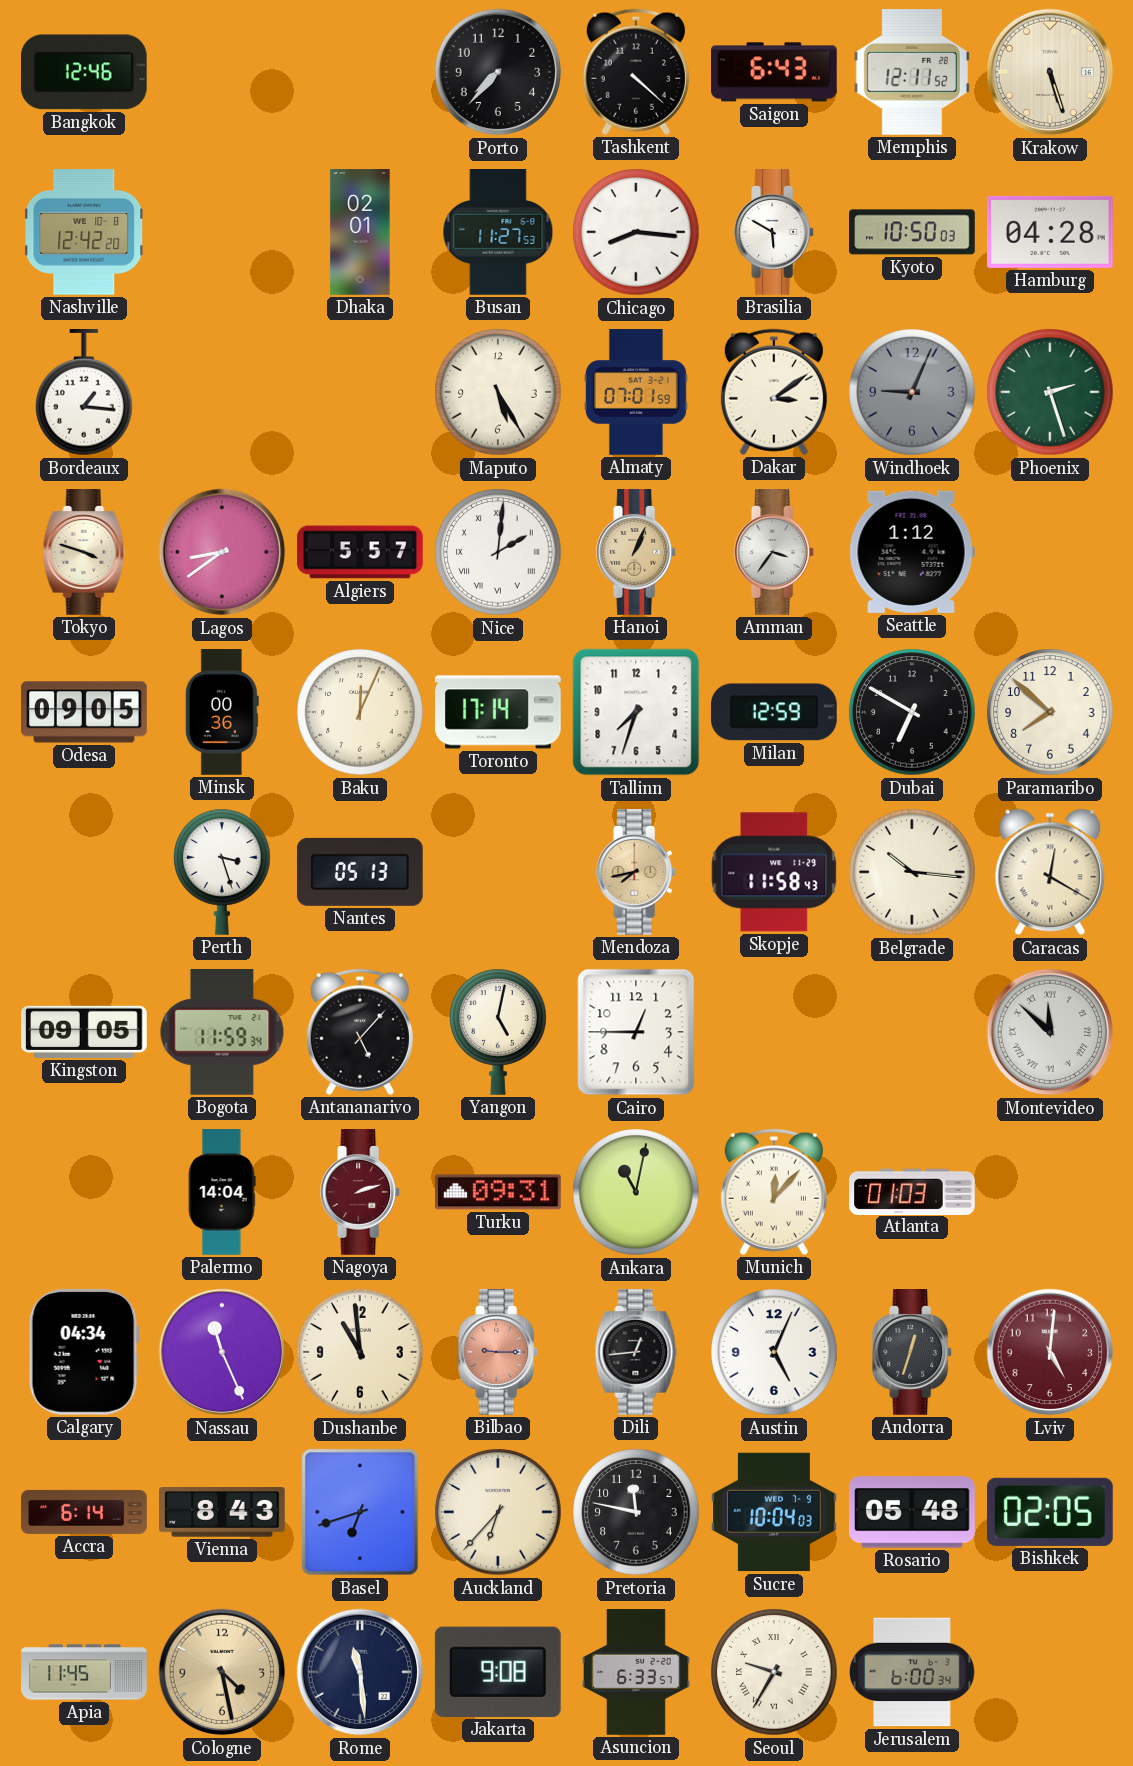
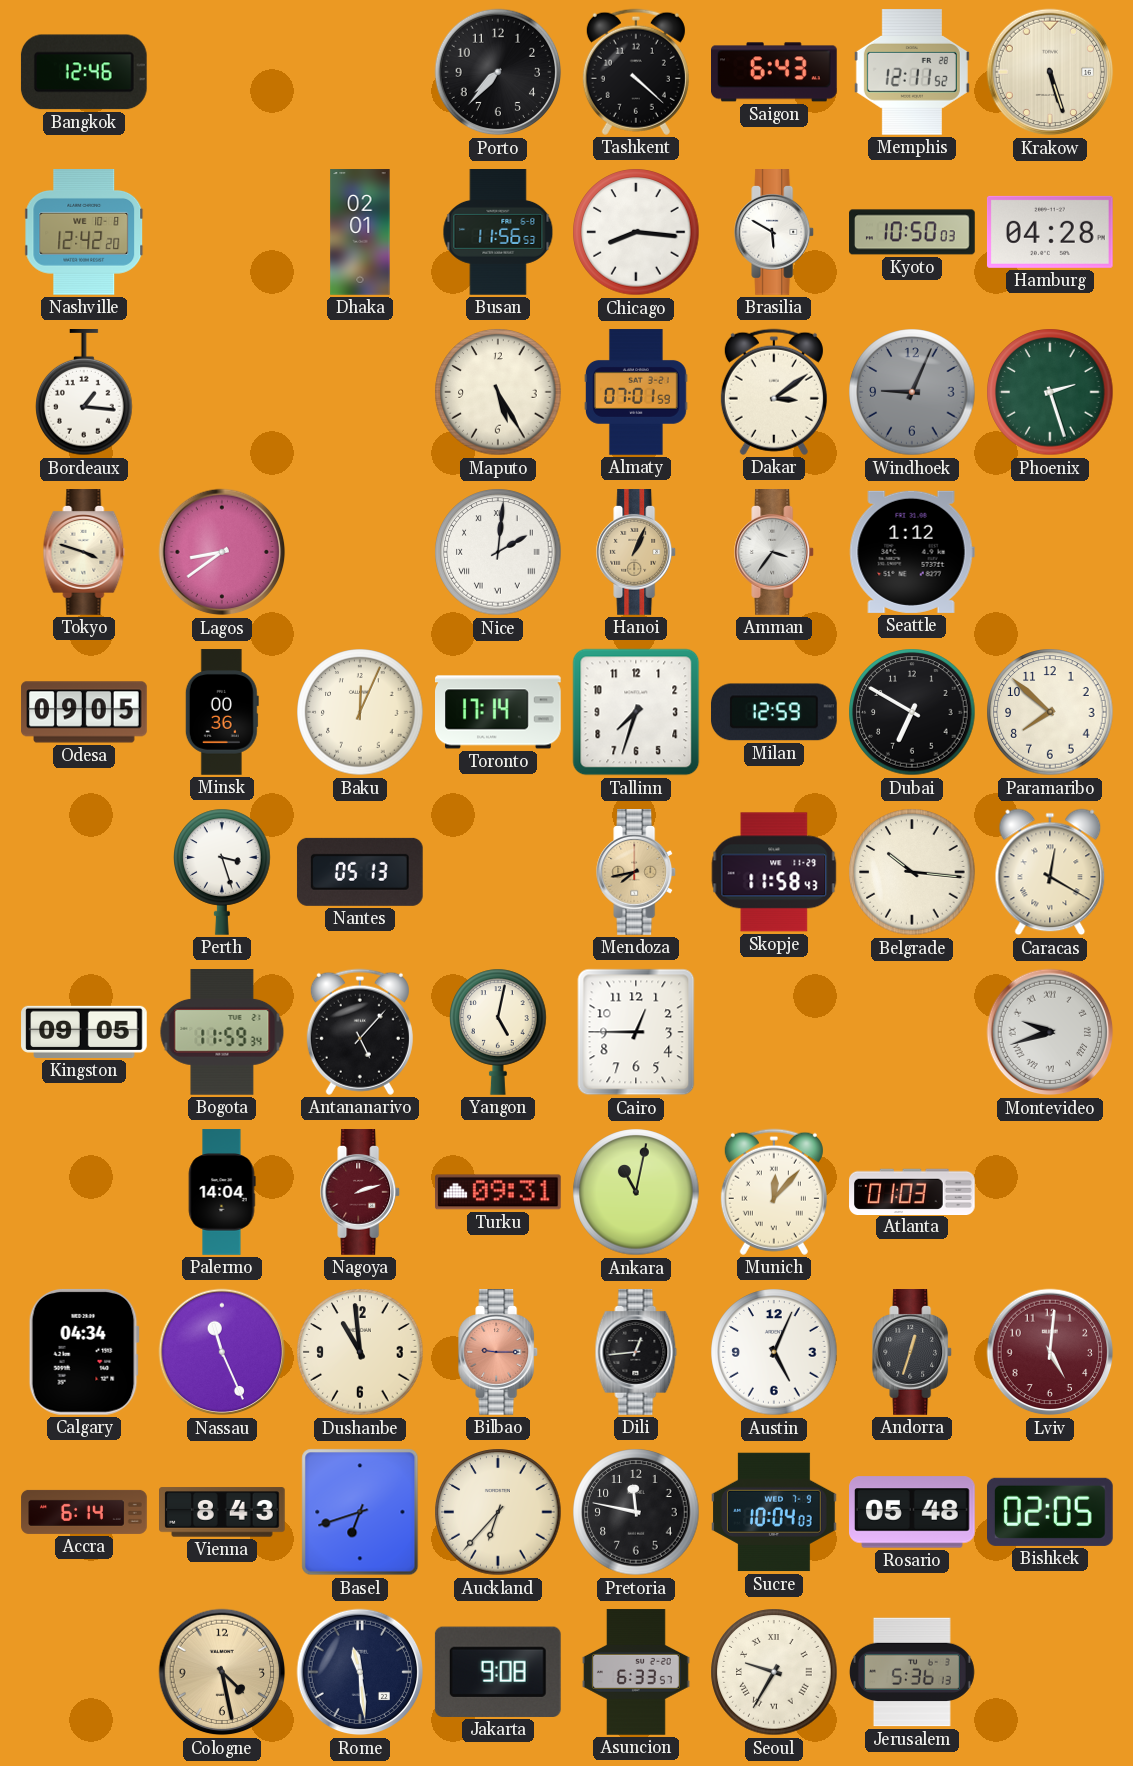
Busan: 11:27 -> 11:56
Algiers: 5:57 -> none
Montevideo: 11:52 -> 9:42
Apia: 11:45 -> none
Jerusalem: 6:00 -> 5:36
